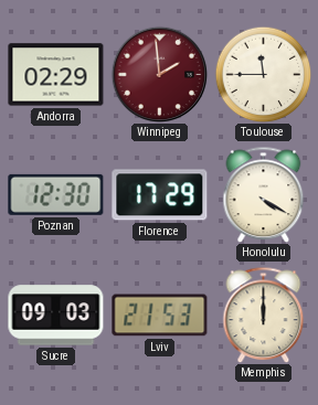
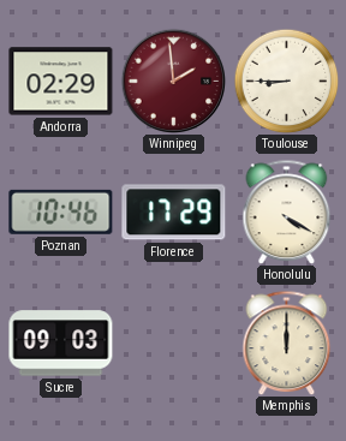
Toulouse: 11:45 -> 8:45
Poznan: 12:30 -> 10:46
Lviv: 21:53 -> none
